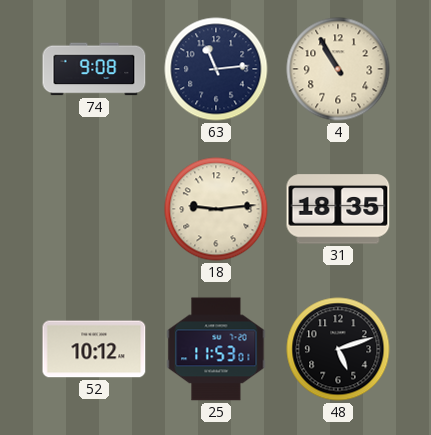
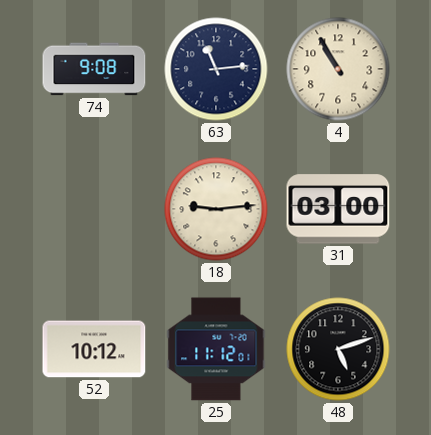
31: 18:35 -> 03:00
25: 11:53 -> 11:12
